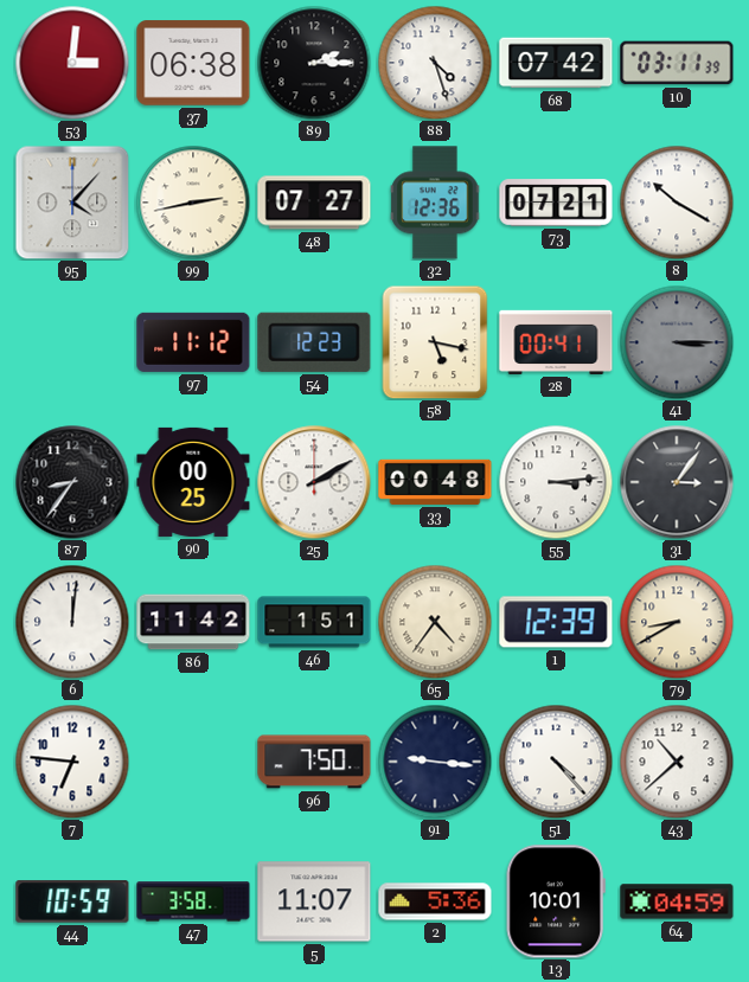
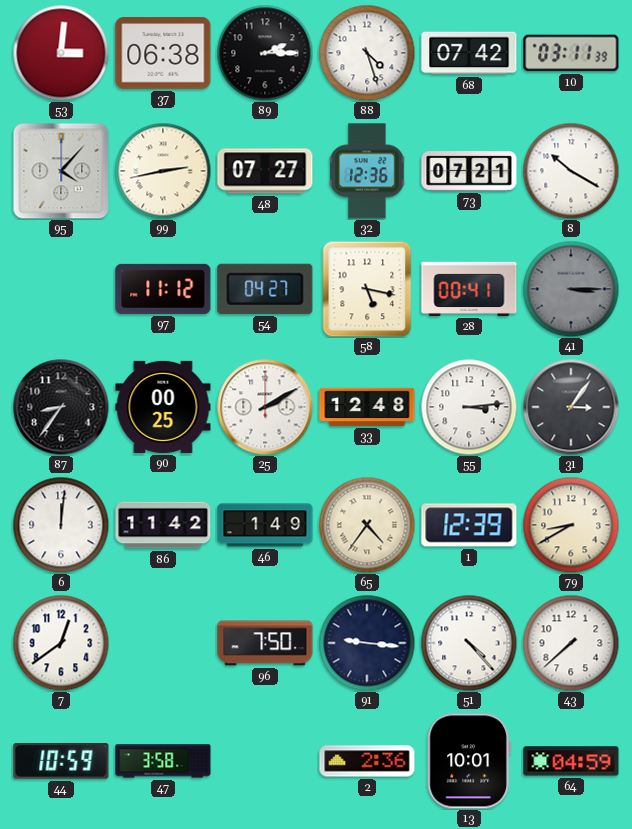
54: 12:23 -> 04:27
33: 00:48 -> 12:48
46: 1:51 -> 1:49
7: 6:46 -> 12:39
43: 10:38 -> 7:38
5: 11:07 -> none
2: 5:36 -> 2:36
